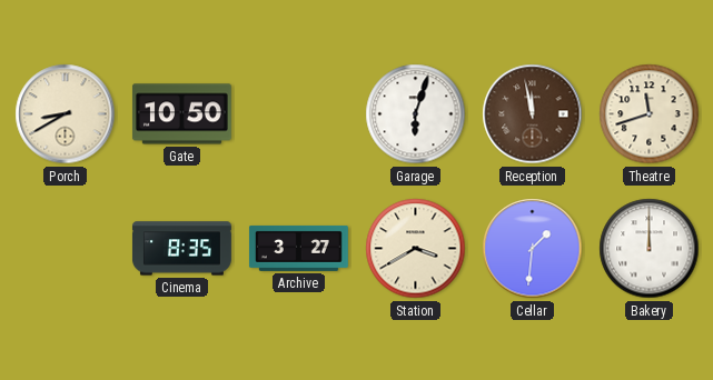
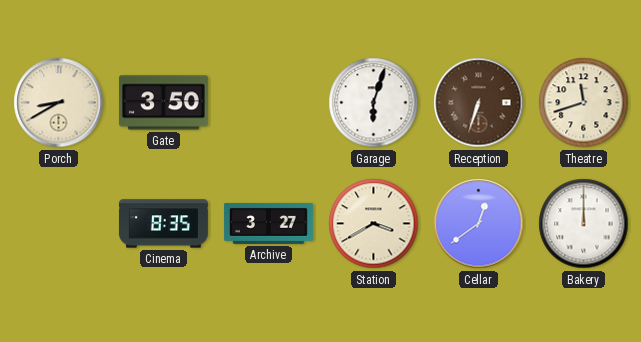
Gate: 10:50 -> 3:50
Reception: 11:58 -> 6:33
Cellar: 1:31 -> 12:39
